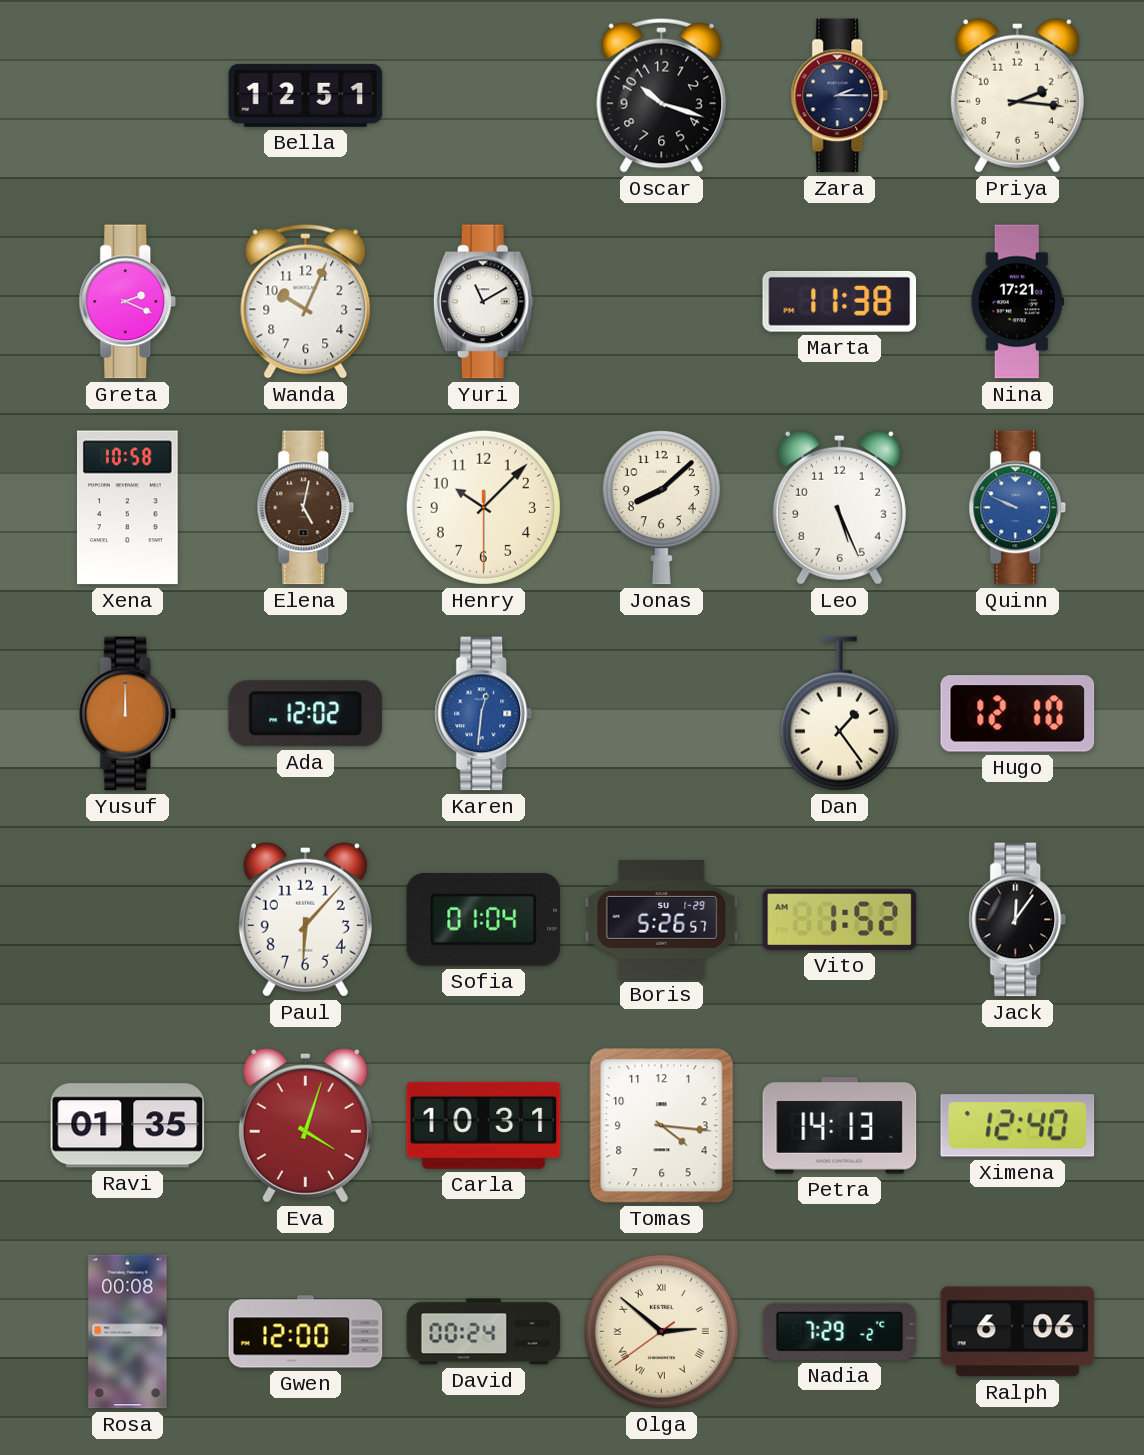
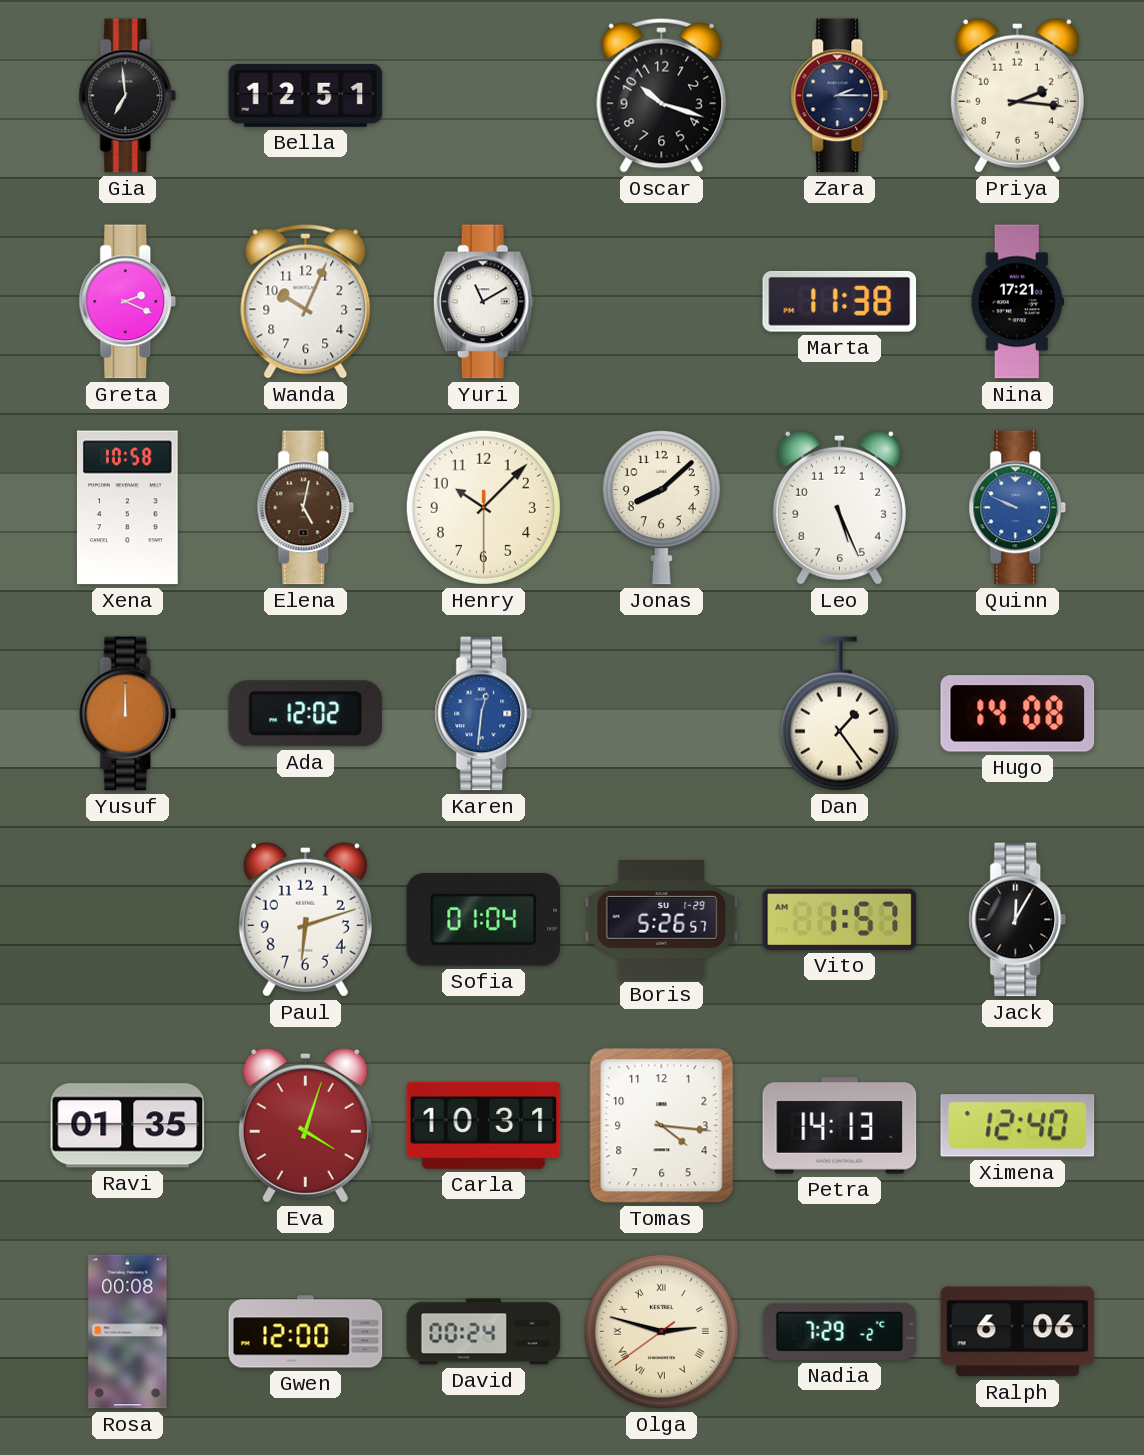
Gia: none -> 6:59
Hugo: 12:10 -> 14:08
Paul: 6:07 -> 6:12
Vito: 1:52 -> 1:57
Jack: 12:06 -> 12:05
Olga: 2:51 -> 2:47
